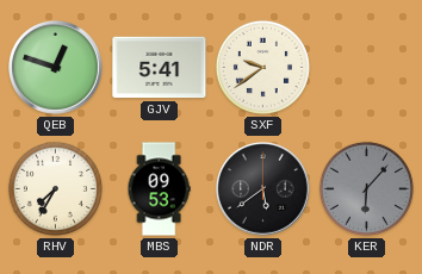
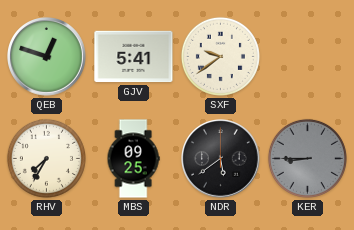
MBS: 09:53 -> 09:25
KER: 6:07 -> 8:45
